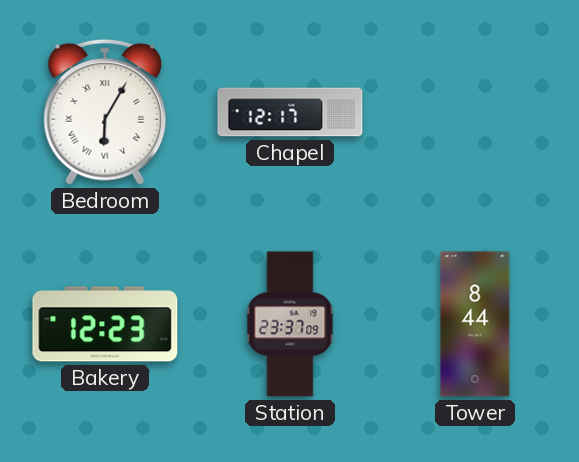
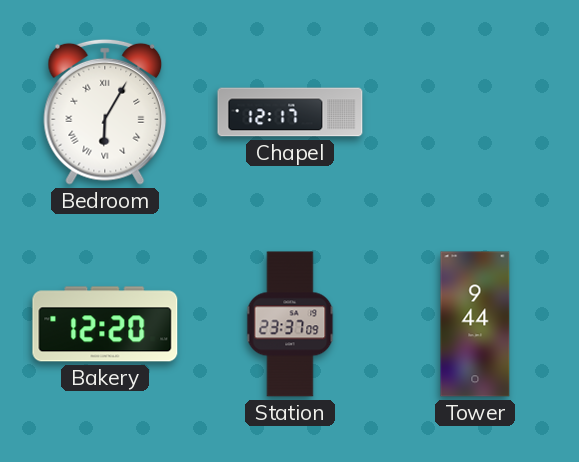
Bakery: 12:23 -> 12:20
Tower: 8:44 -> 9:44
